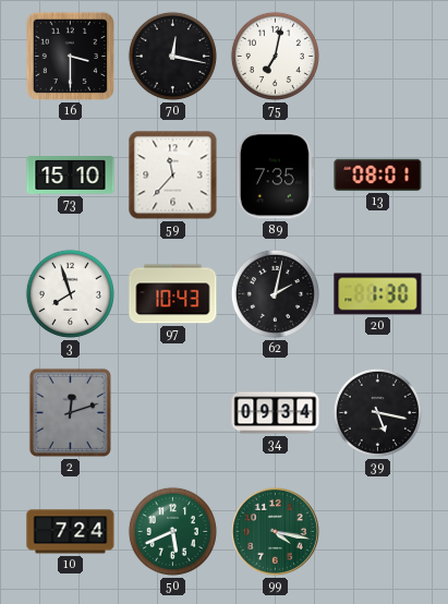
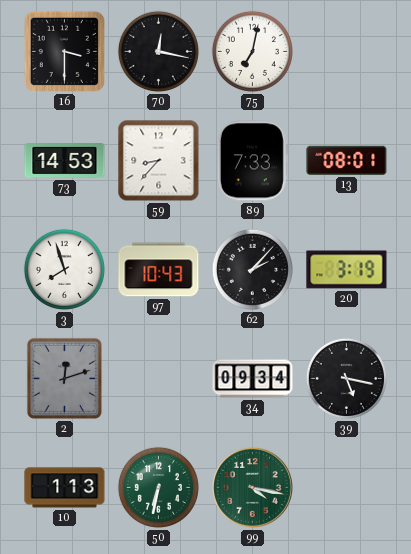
73: 15:10 -> 14:53
59: 11:37 -> 8:37
89: 7:35 -> 7:33
62: 2:02 -> 2:07
20: 1:30 -> 3:19
10: 7:24 -> 1:13
50: 5:41 -> 6:32
